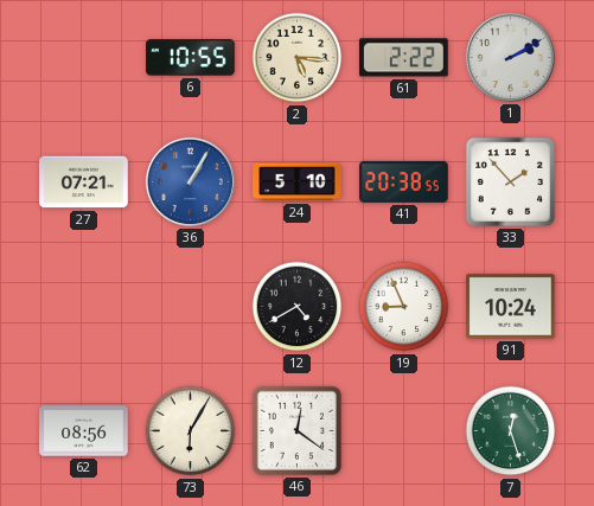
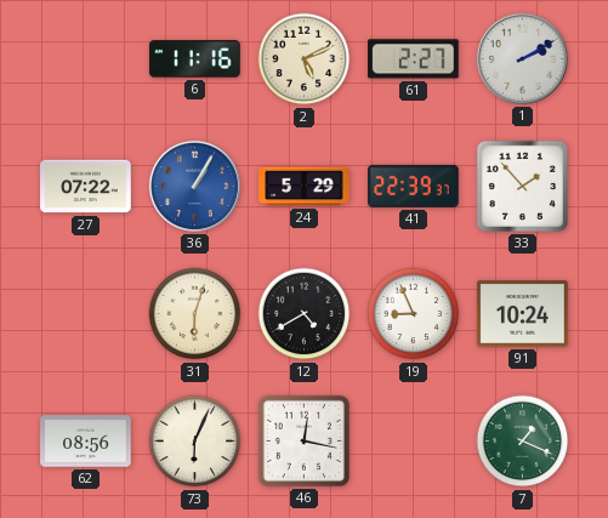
6: 10:55 -> 11:16
2: 5:16 -> 5:11
61: 2:22 -> 2:27
27: 07:21 -> 07:22
24: 5:10 -> 5:29
41: 20:38 -> 22:39
31: none -> 6:03
73: 6:05 -> 6:04
46: 12:21 -> 12:17
7: 12:27 -> 1:19
